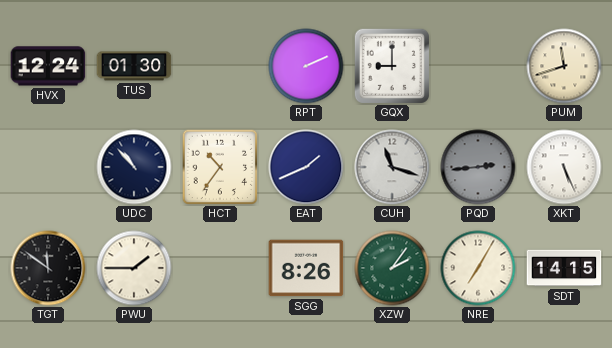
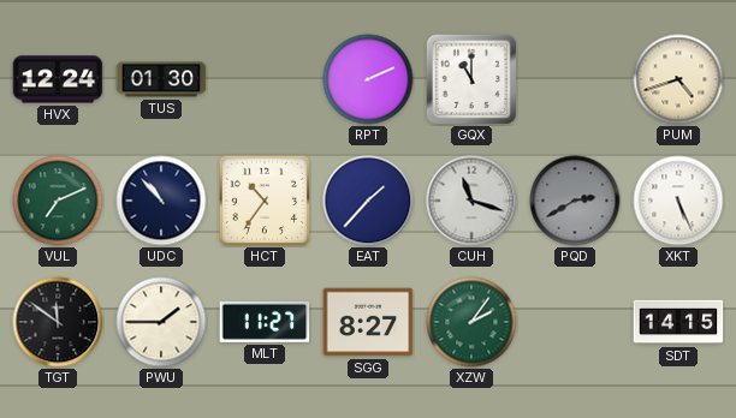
GQX: 9:00 -> 11:00
PUM: 11:42 -> 4:42
VUL: none -> 7:11
EAT: 1:41 -> 1:37
PQD: 2:44 -> 2:40
MLT: none -> 11:27
SGG: 8:26 -> 8:27
NRE: 7:05 -> none
